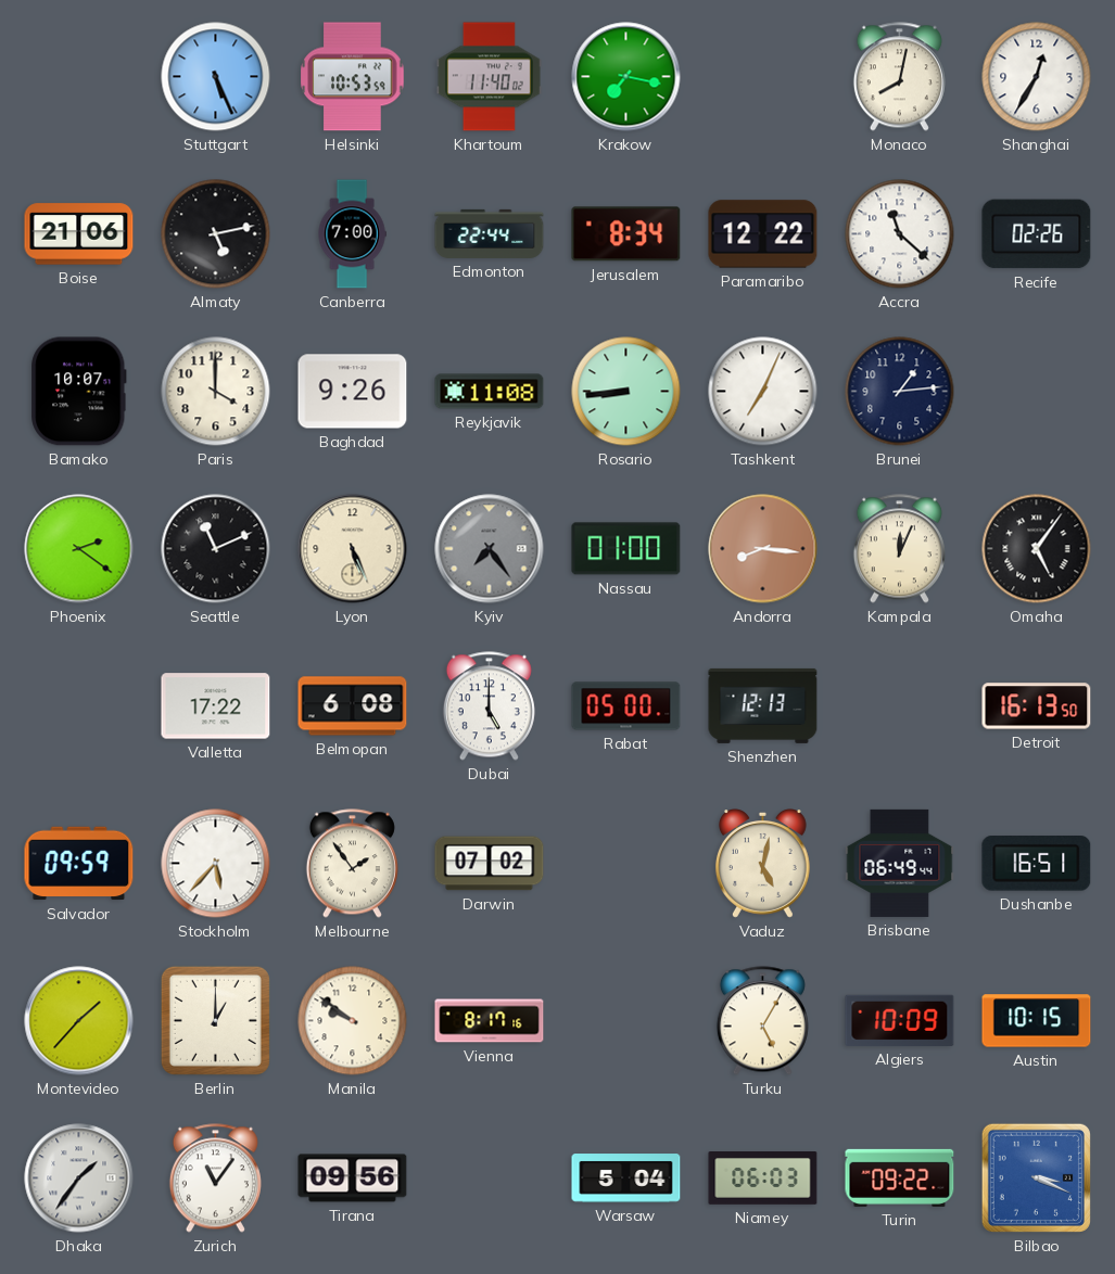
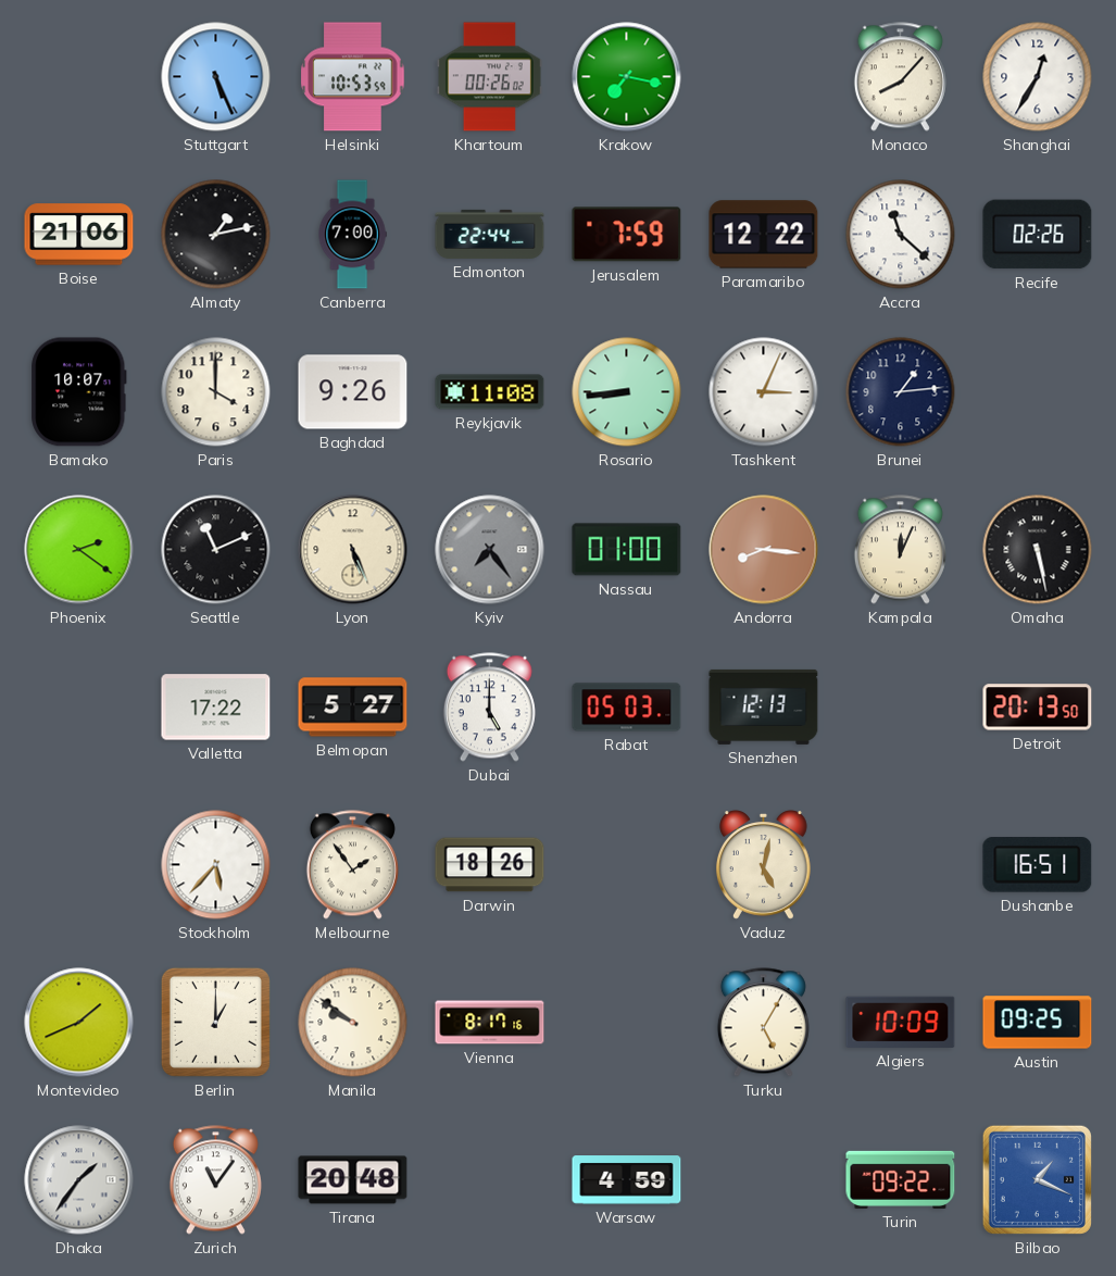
Khartoum: 11:40 -> 00:26
Monaco: 8:02 -> 8:07
Almaty: 5:13 -> 1:13
Jerusalem: 8:34 -> 7:59
Tashkent: 7:04 -> 3:04
Omaha: 5:06 -> 5:28
Belmopan: 6:08 -> 5:27
Rabat: 05:00 -> 05:03
Detroit: 16:13 -> 20:13
Salvador: 09:59 -> none
Darwin: 07:02 -> 18:26
Brisbane: 06:49 -> none
Montevideo: 1:37 -> 1:41
Austin: 10:15 -> 09:25
Tirana: 09:56 -> 20:48
Warsaw: 5:04 -> 4:59
Niamey: 06:03 -> none
Bilbao: 3:19 -> 1:19
